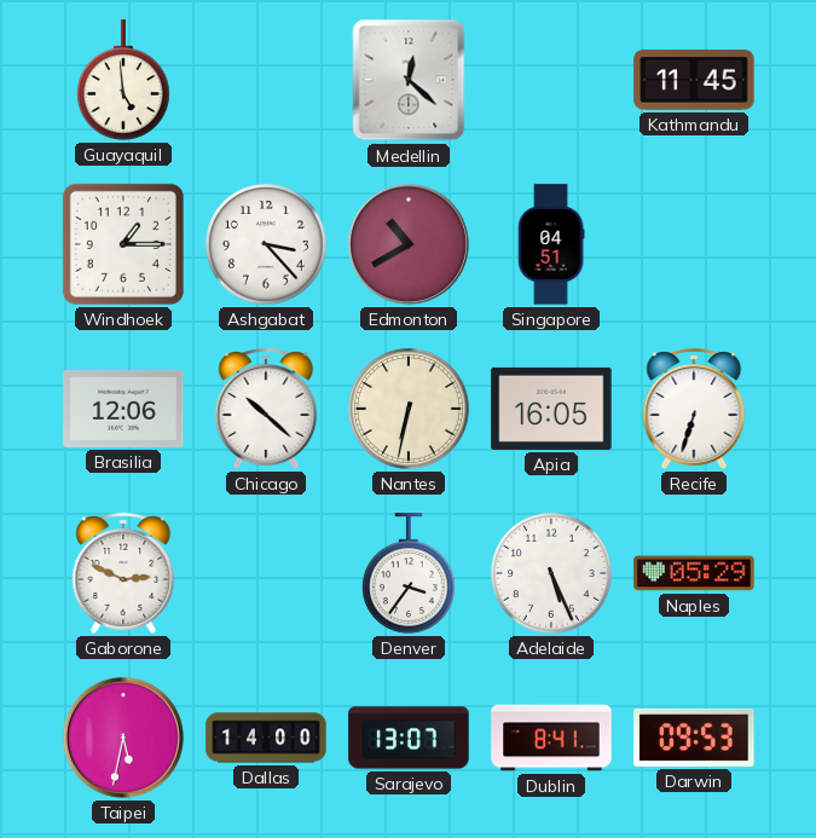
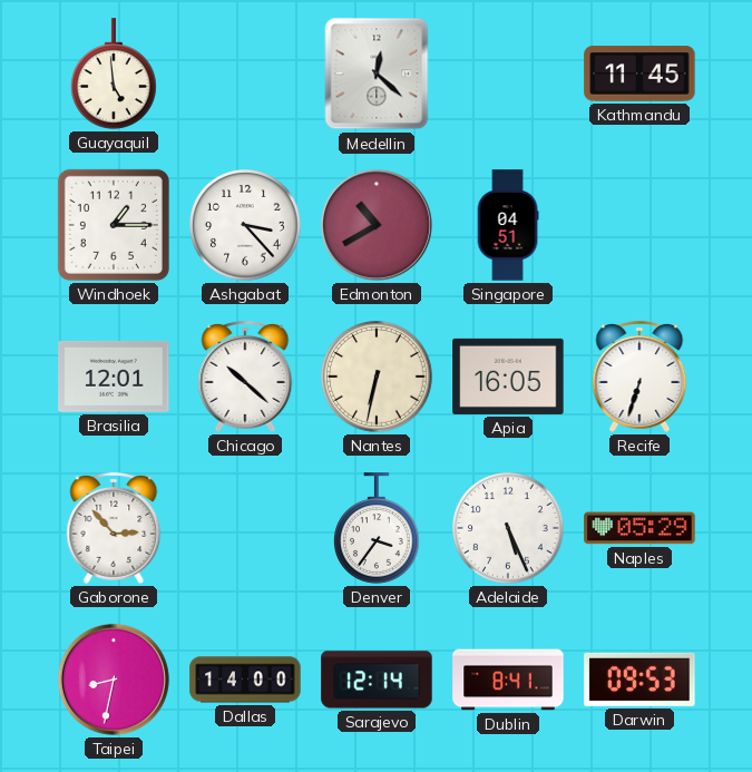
Brasilia: 12:06 -> 12:01
Gaborone: 2:49 -> 2:53
Taipei: 5:32 -> 8:32
Sarajevo: 13:07 -> 12:14
